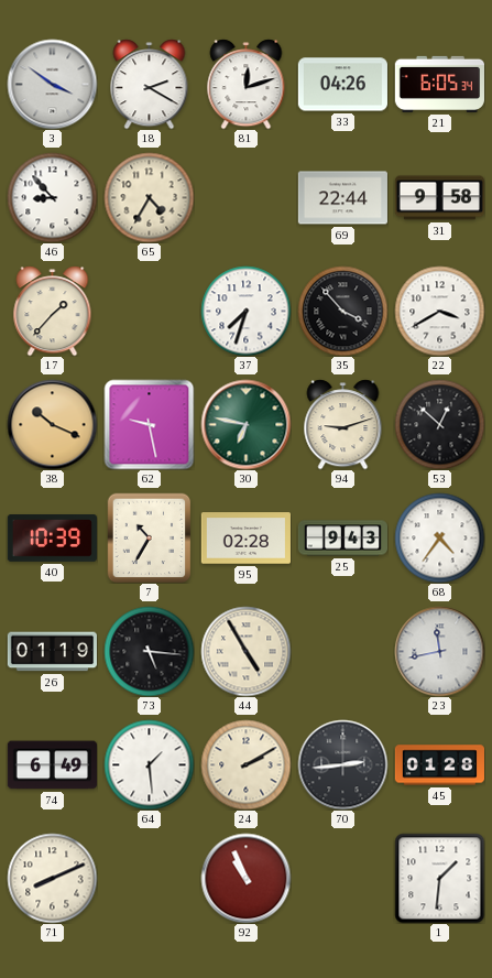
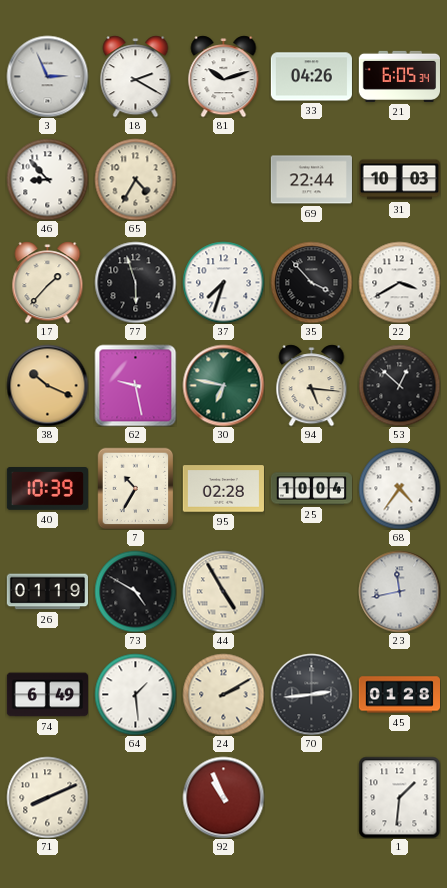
3: 3:51 -> 2:56
81: 12:12 -> 10:12
31: 9:58 -> 10:03
77: none -> 5:57
94: 9:12 -> 5:16
25: 9:43 -> 10:04
73: 5:16 -> 4:50
